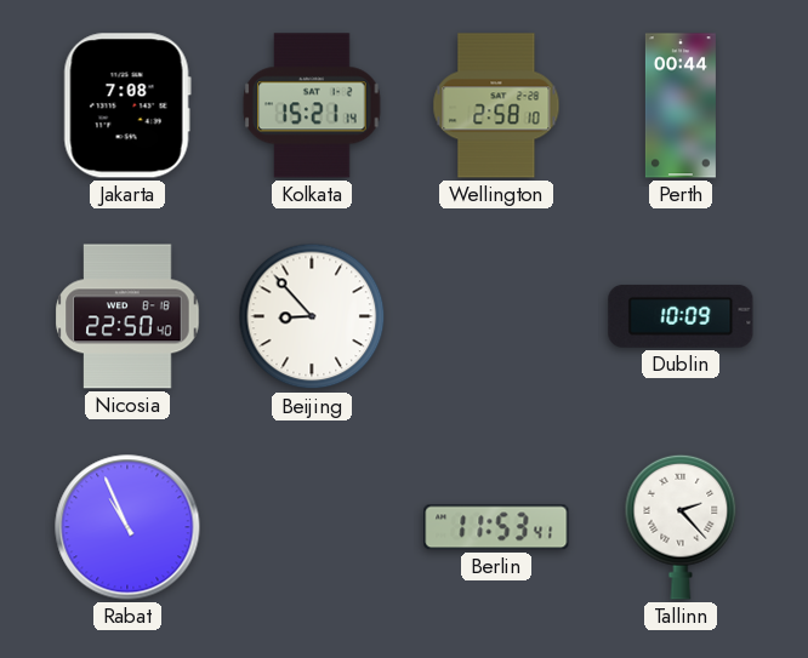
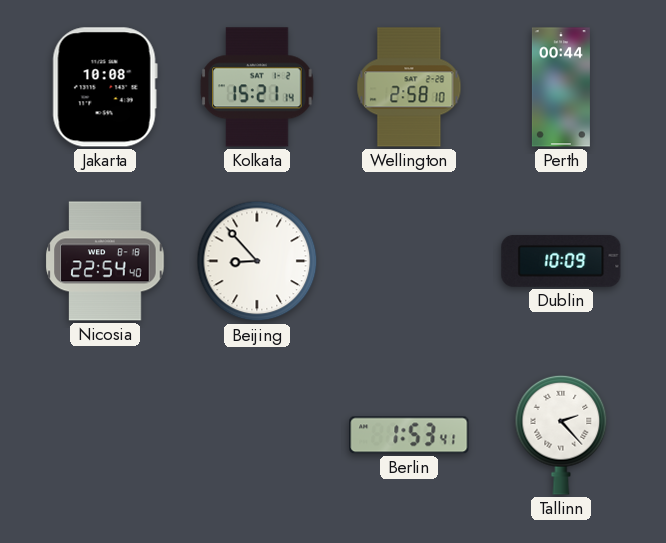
Jakarta: 7:08 -> 10:08
Nicosia: 22:50 -> 22:54
Rabat: 10:56 -> none
Berlin: 11:53 -> 1:53
